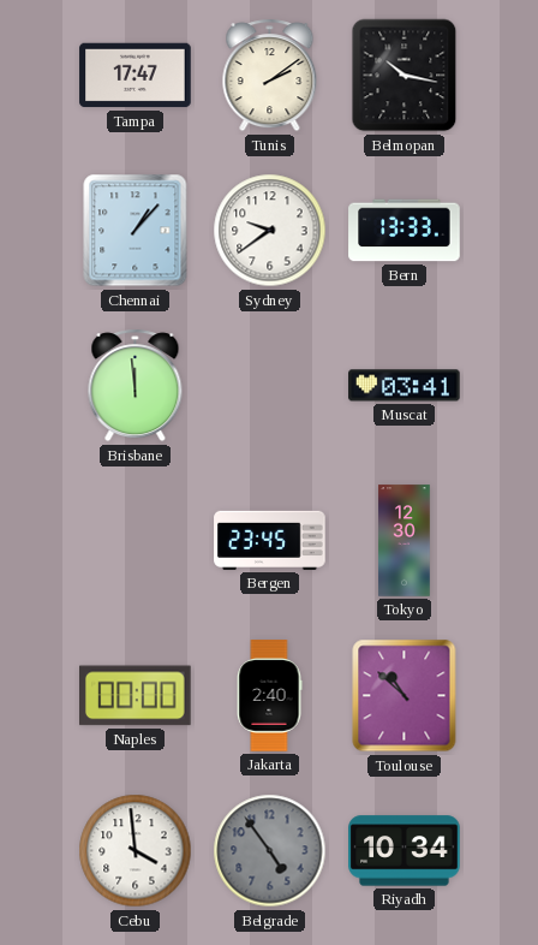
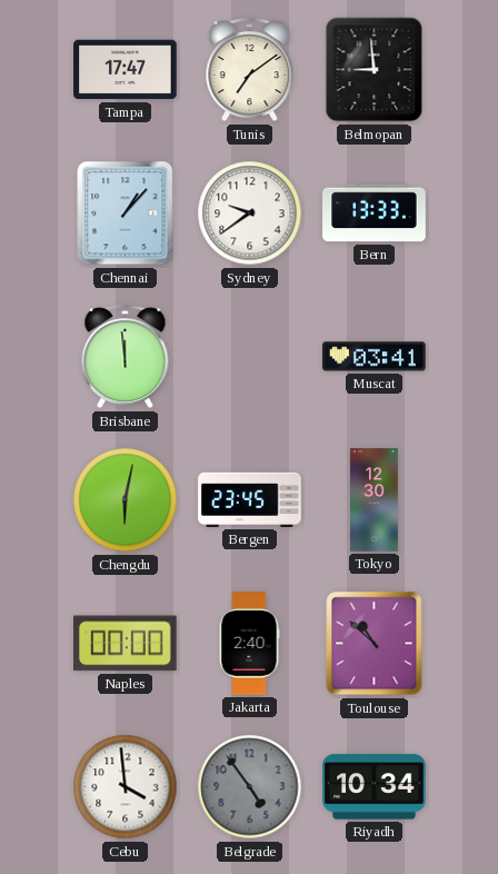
Tunis: 2:09 -> 7:09
Belmopan: 10:17 -> 8:59
Chengdu: none -> 6:02
